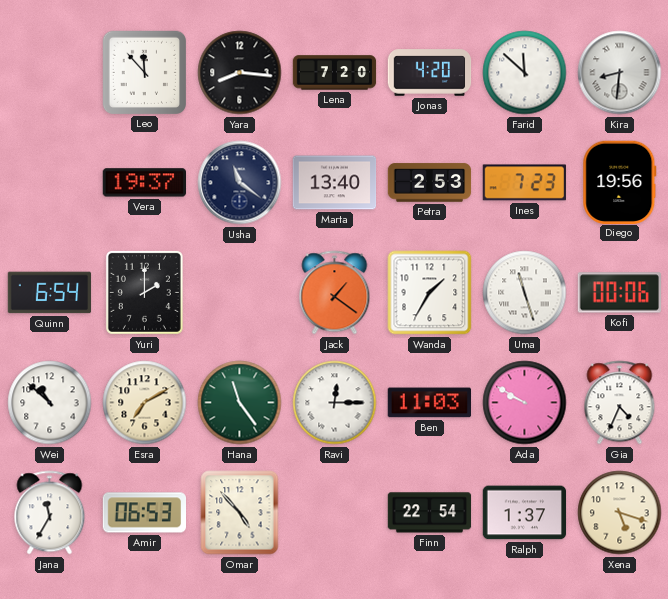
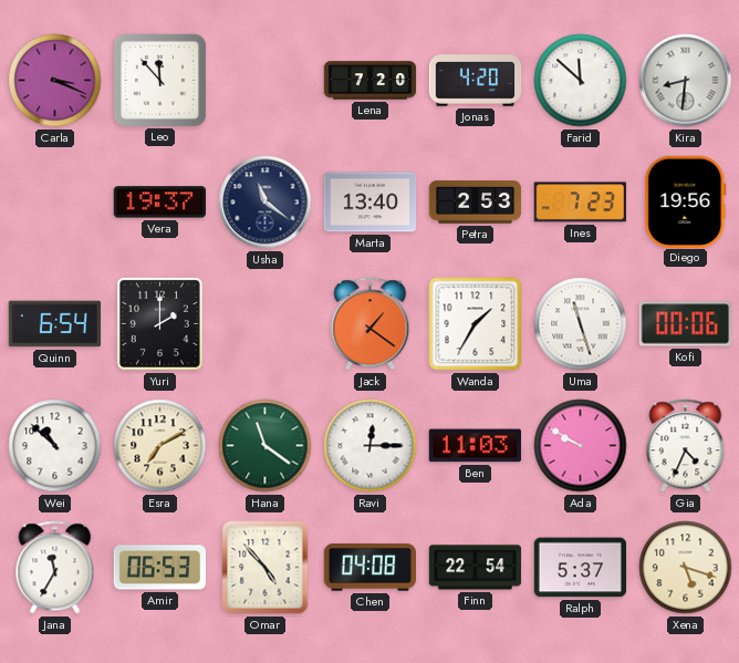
Carla: none -> 3:19
Yara: 8:16 -> none
Hana: 11:24 -> 11:21
Chen: none -> 04:08
Ralph: 1:37 -> 5:37
